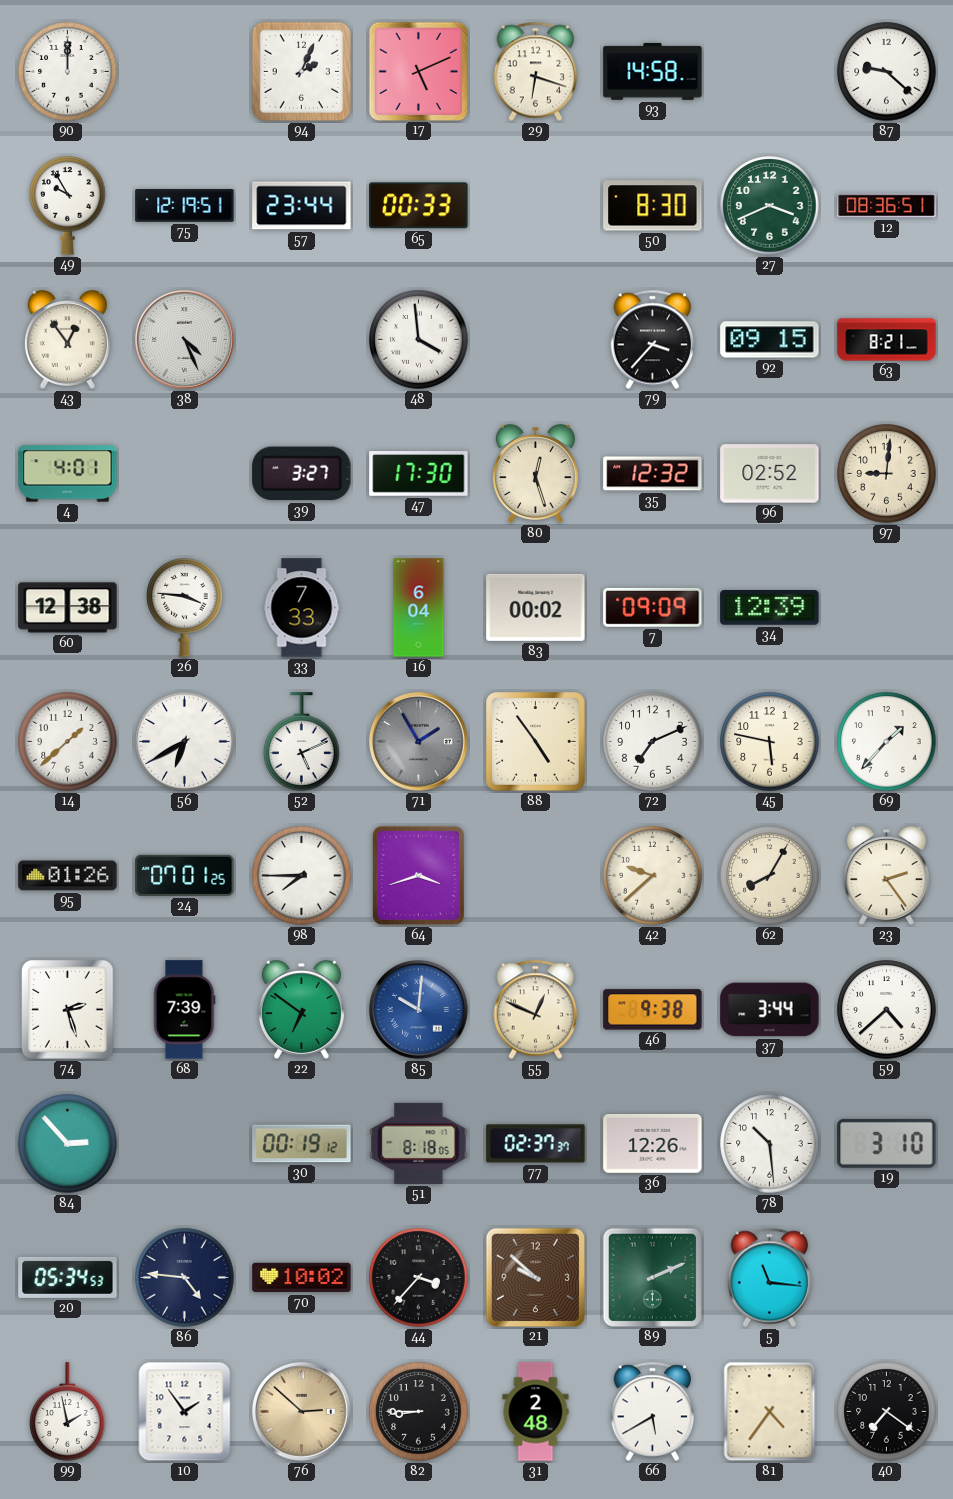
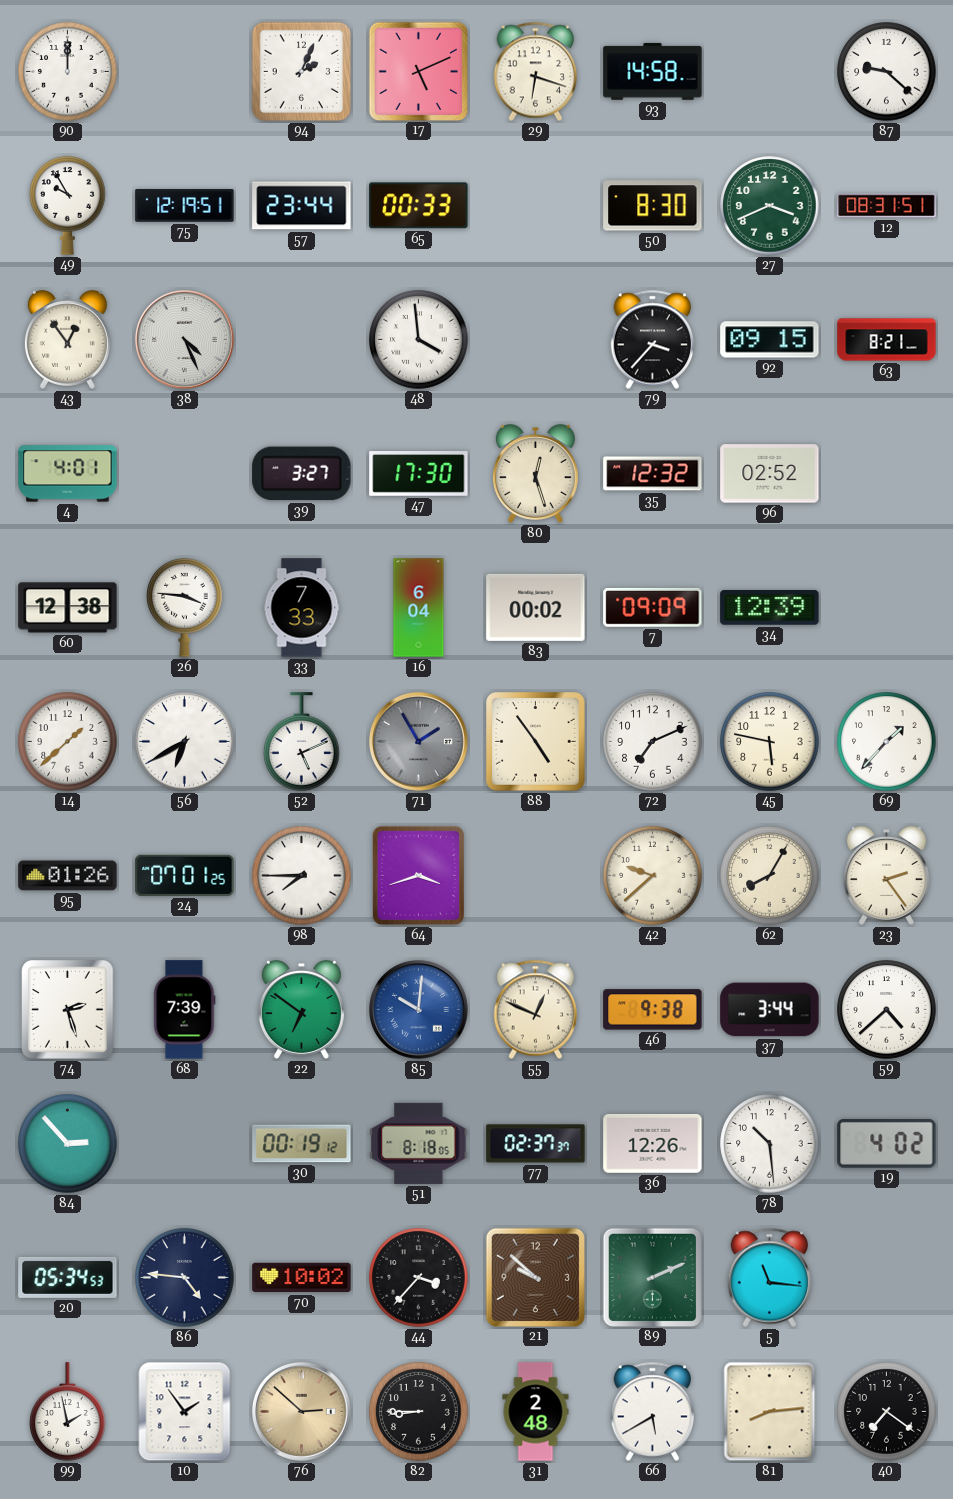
12: 08:36 -> 08:31
97: 9:01 -> none
19: 3:10 -> 4:02
81: 4:36 -> 8:14
